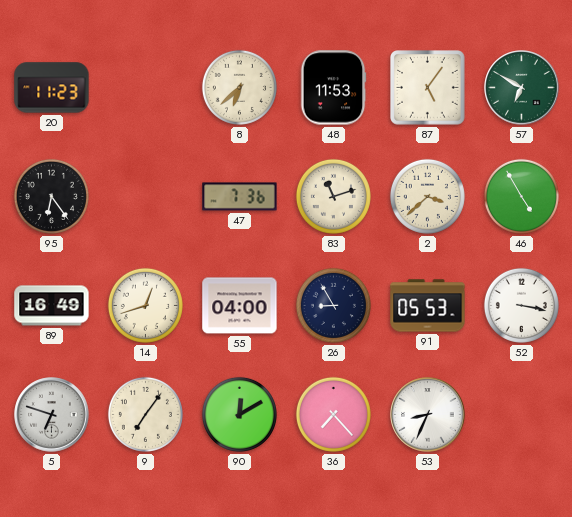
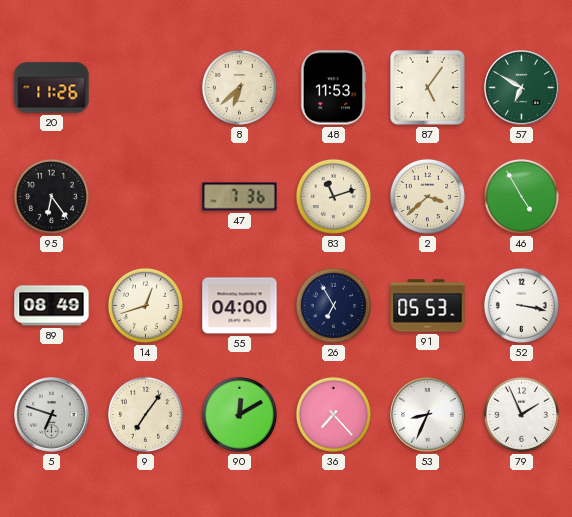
20: 11:23 -> 11:26
89: 16:49 -> 08:49
26: 8:55 -> 6:55
79: none -> 1:56
